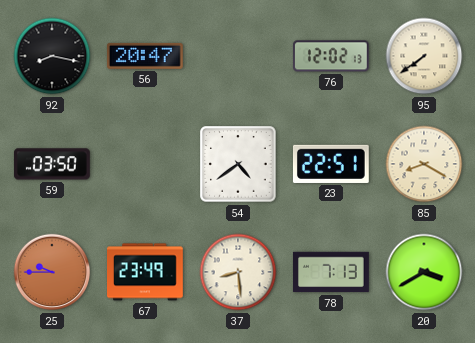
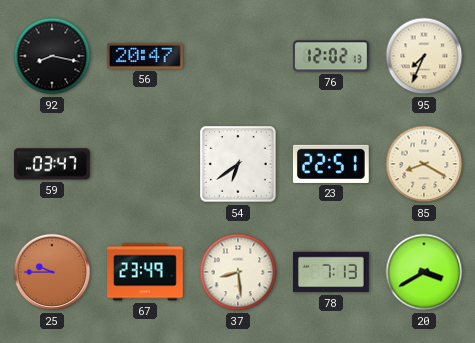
95: 7:39 -> 7:34
59: 03:50 -> 03:47
54: 4:39 -> 6:39
